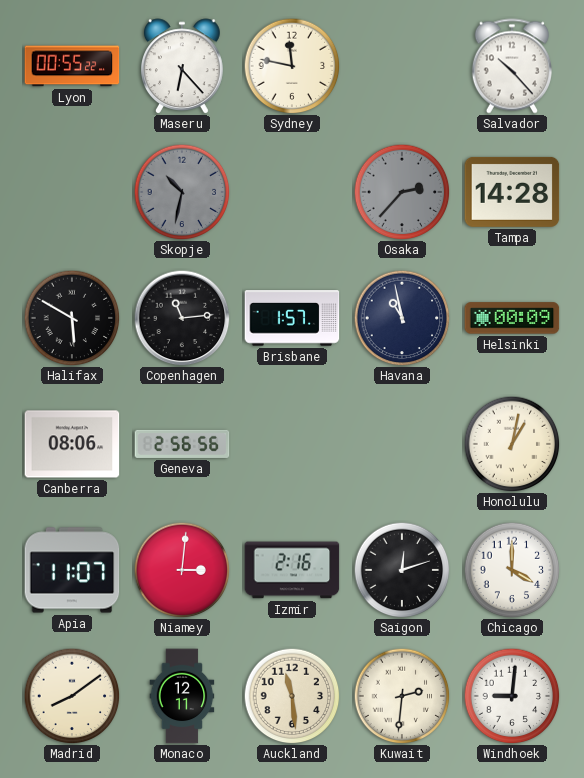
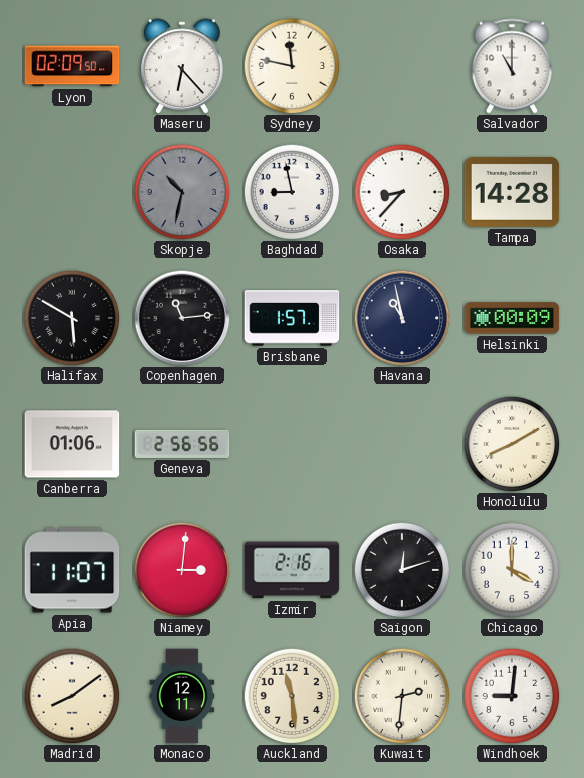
Lyon: 00:55 -> 02:09
Salvador: 10:23 -> 11:00
Baghdad: none -> 8:58
Osaka: 2:37 -> 8:37
Osaka dial: grey -> white
Canberra: 08:06 -> 01:06
Honolulu: 1:02 -> 8:10
